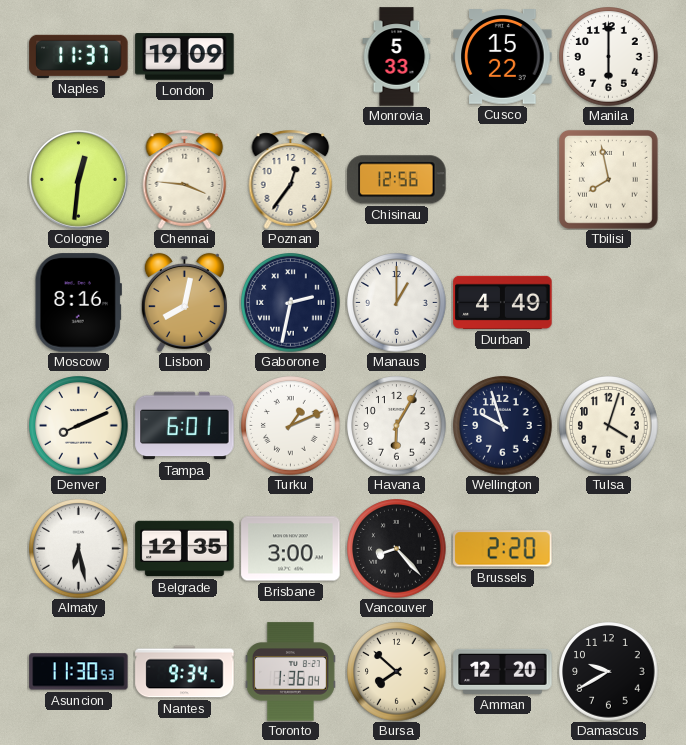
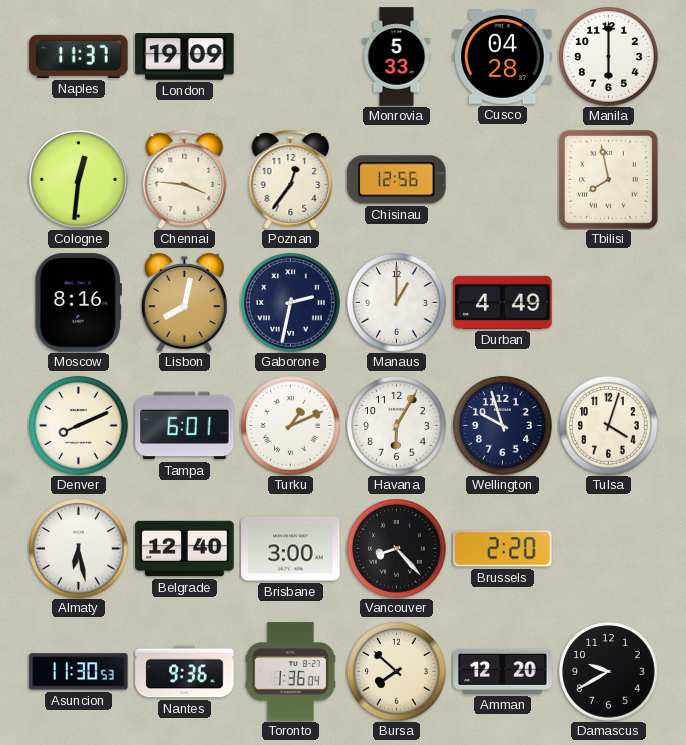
Cusco: 15:22 -> 04:28
Belgrade: 12:35 -> 12:40
Nantes: 9:34 -> 9:36
